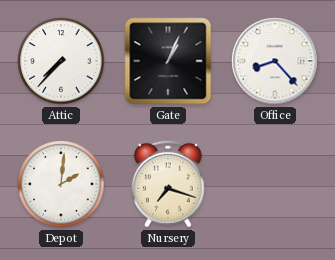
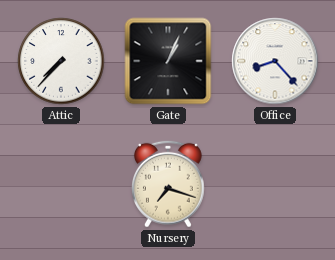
Depot: 2:01 -> none
